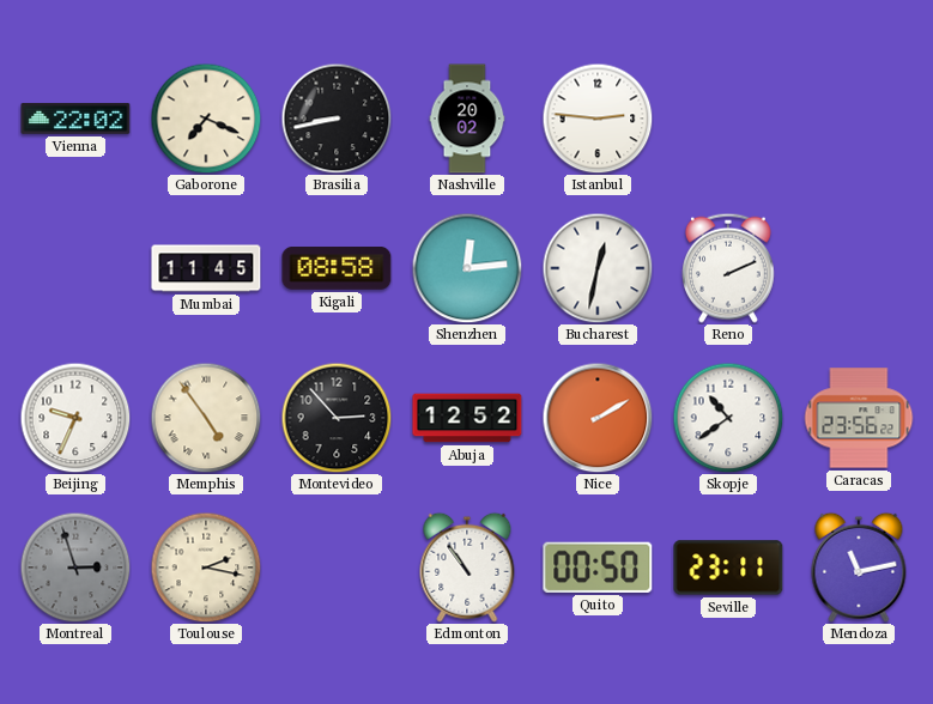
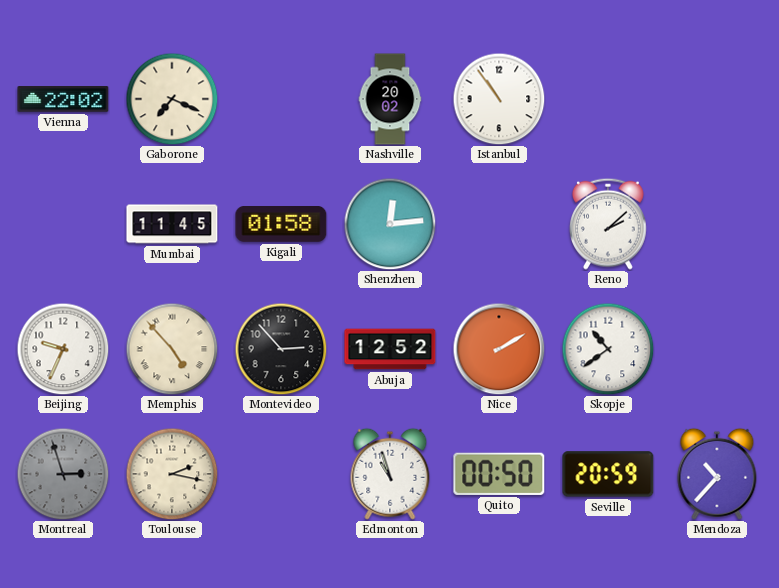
Brasilia: 8:43 -> none
Istanbul: 2:46 -> 10:54
Kigali: 08:58 -> 01:58
Bucharest: 12:32 -> none
Reno: 2:11 -> 2:08
Memphis: 4:54 -> 4:53
Caracas: 23:56 -> none
Edmonton: 10:54 -> 10:57
Seville: 23:11 -> 20:59
Mendoza: 11:13 -> 10:37
